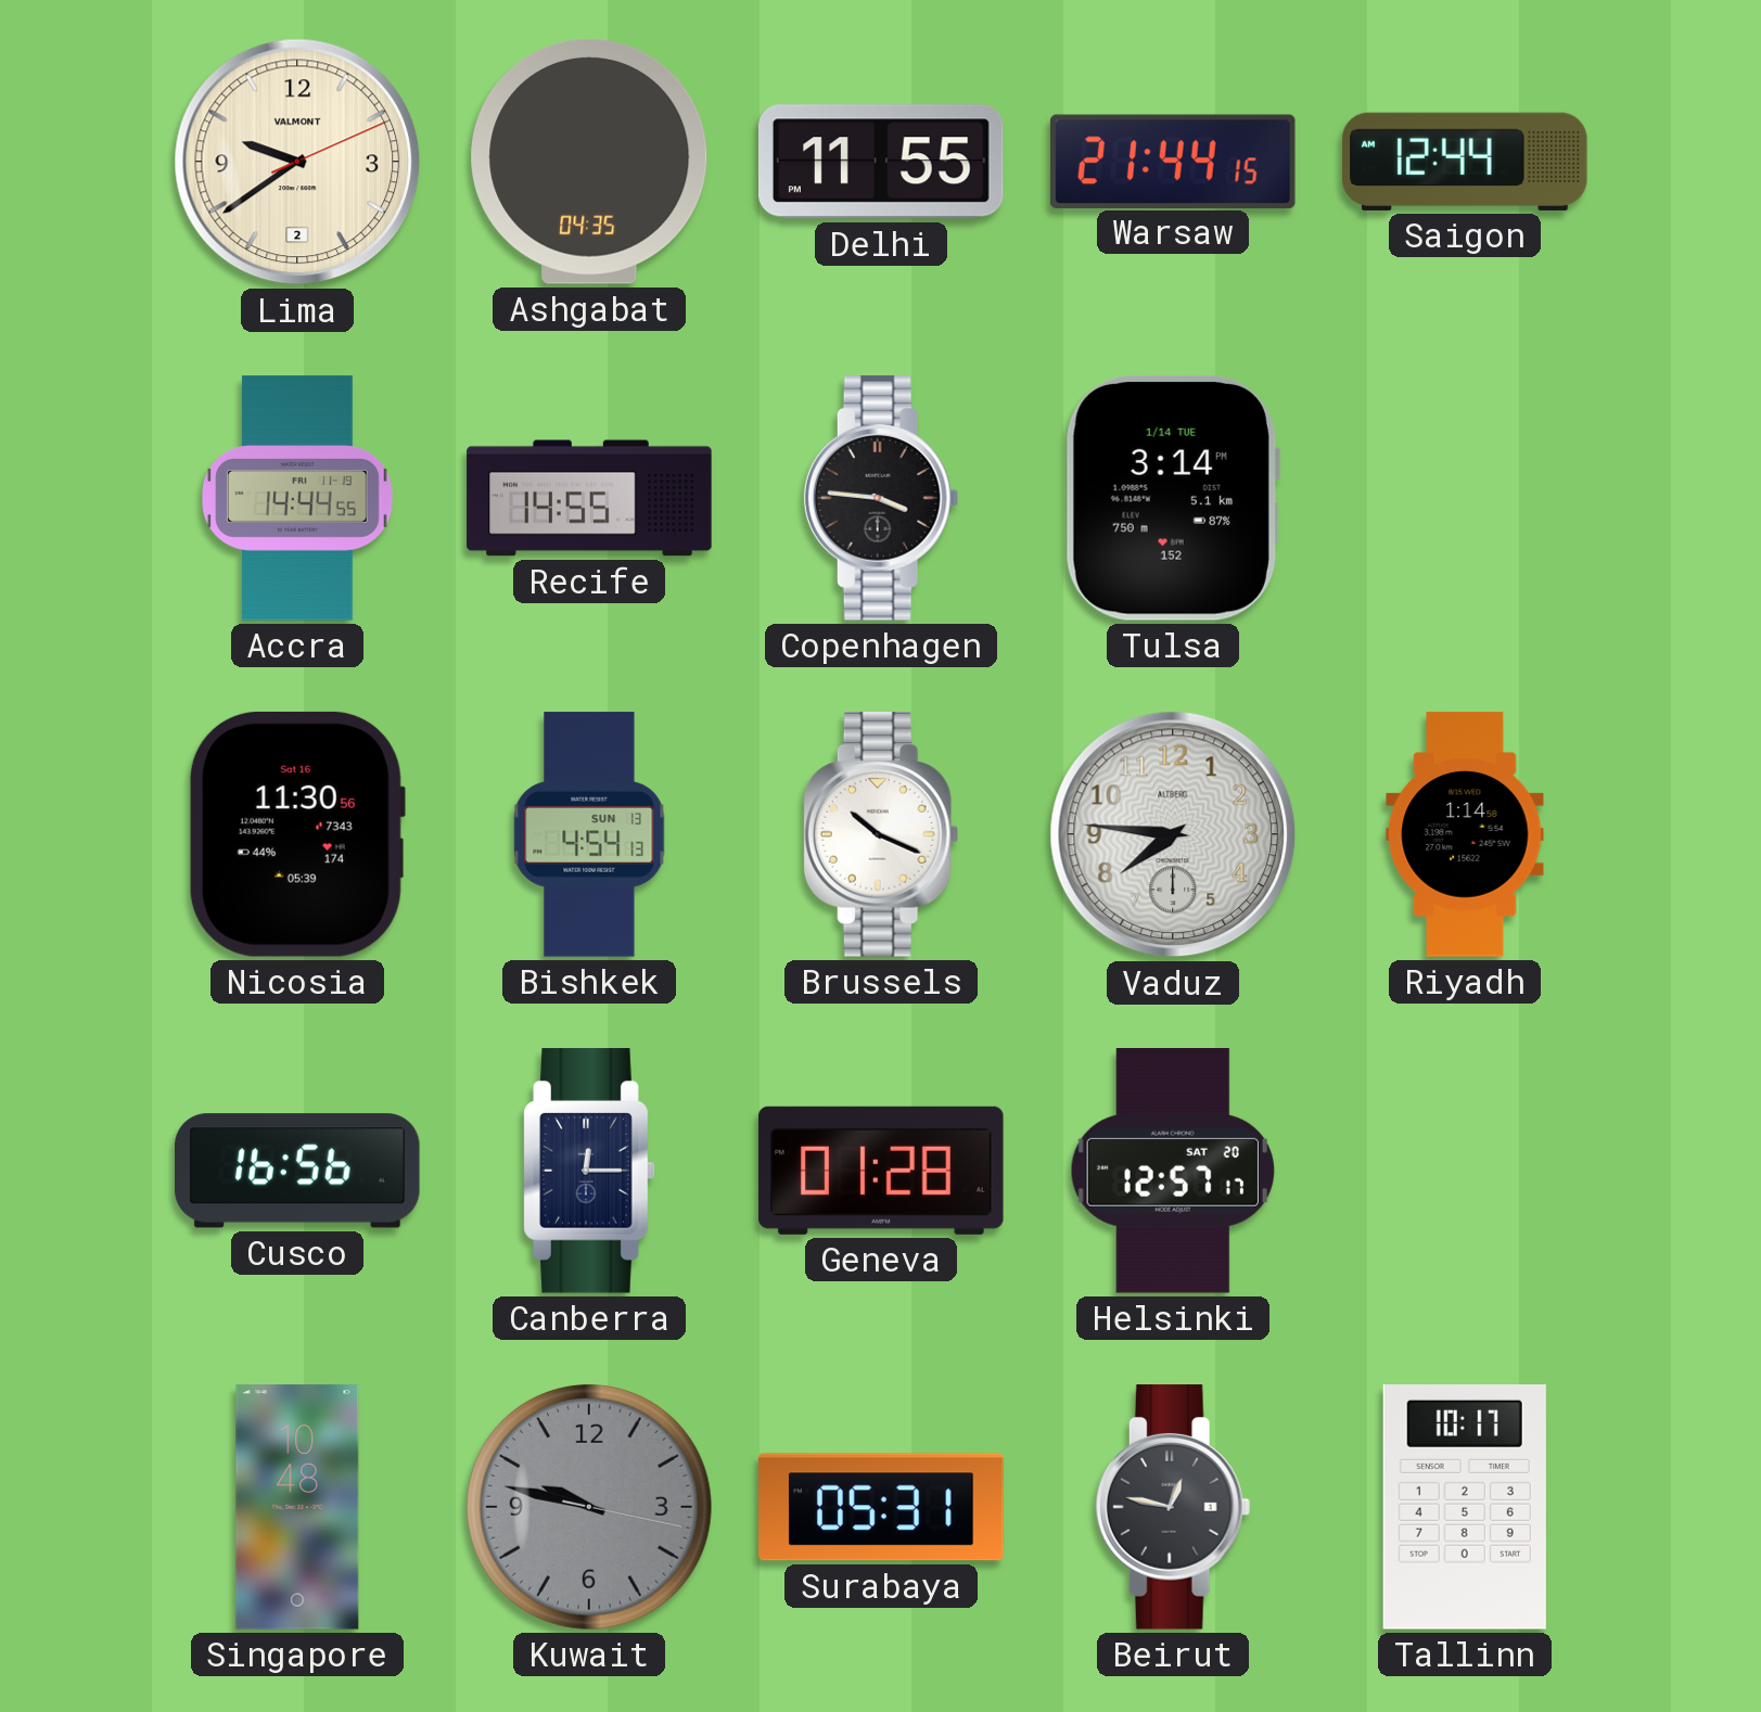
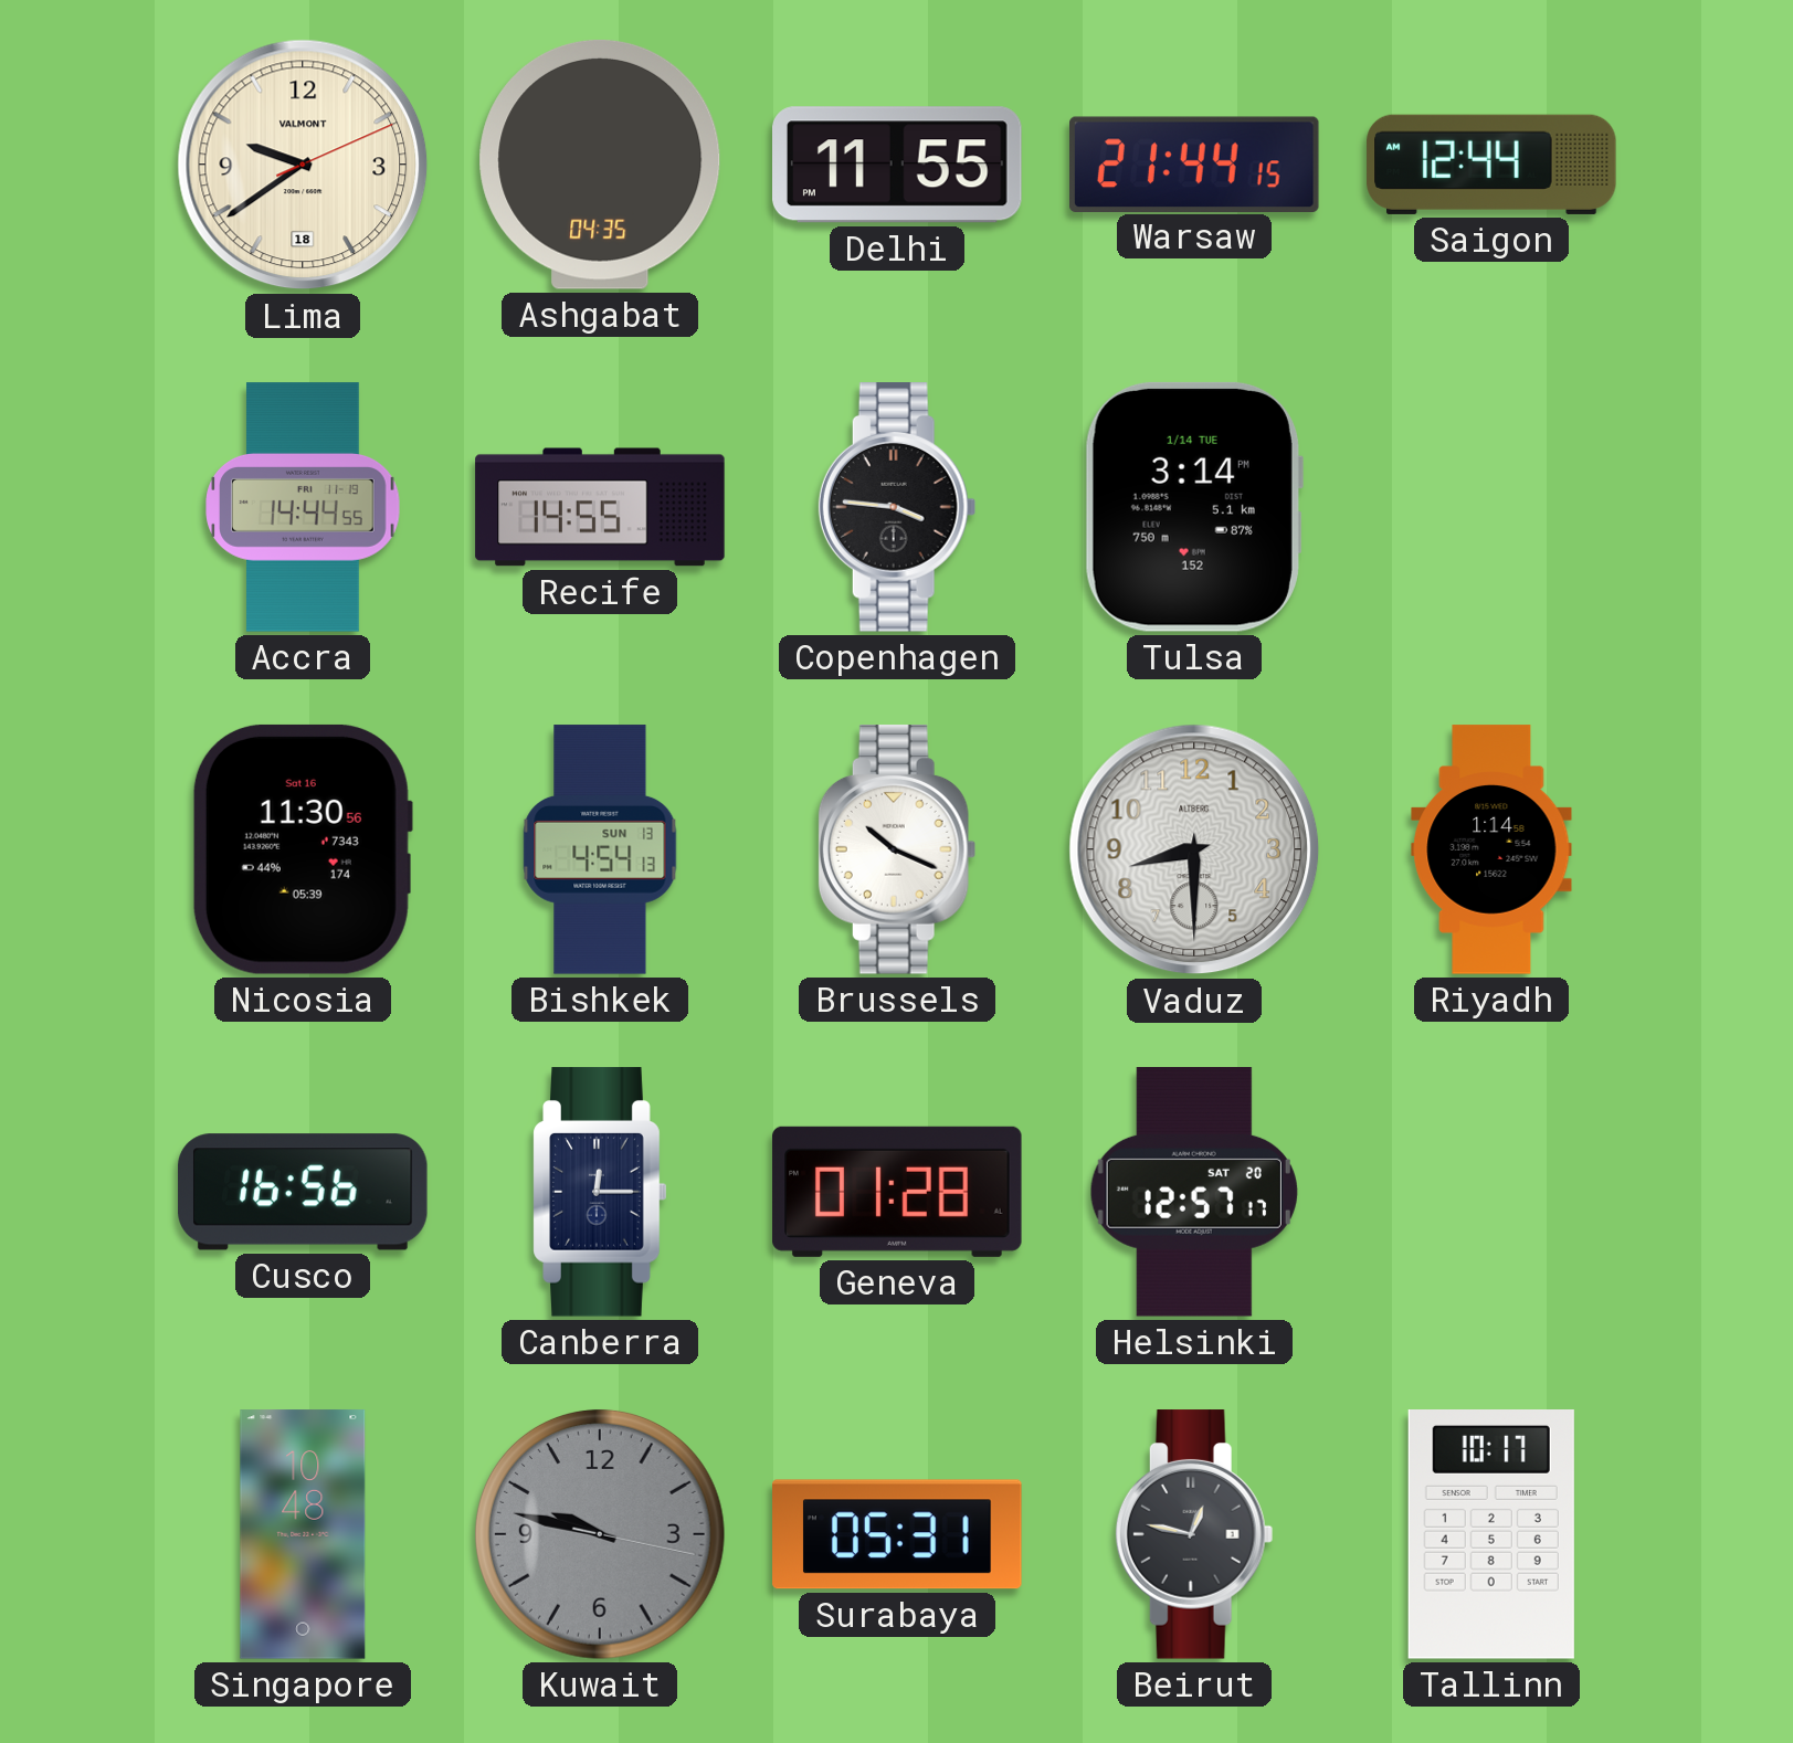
Lima date: 2 -> 18
Vaduz: 7:46 -> 8:30
